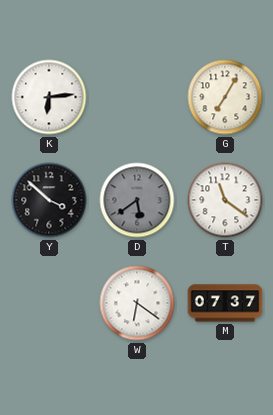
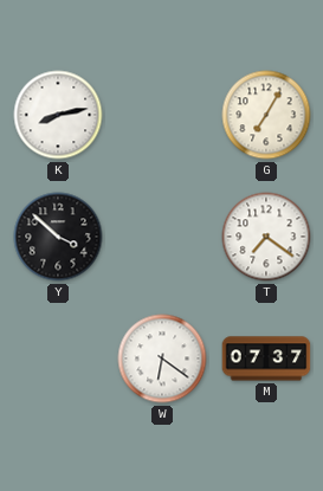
K: 6:14 -> 8:13
D: 5:39 -> none
T: 11:21 -> 7:21
